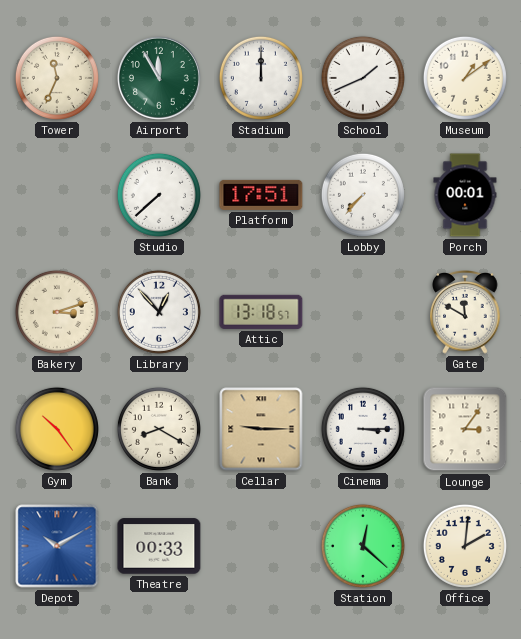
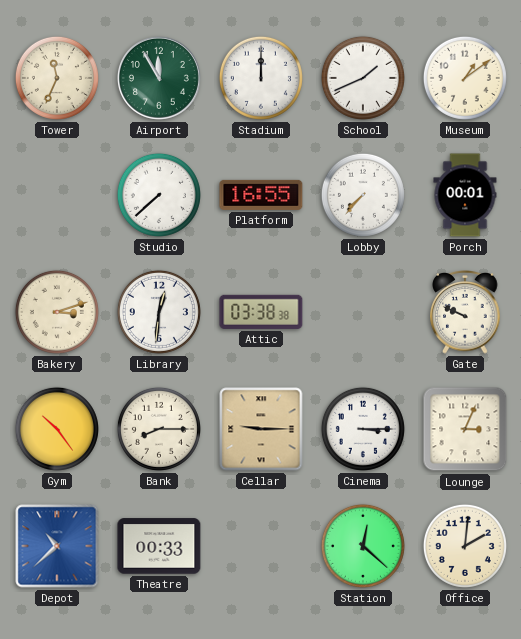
Platform: 17:51 -> 16:55
Library: 12:53 -> 12:31
Attic: 13:18 -> 03:38
Gate: 11:50 -> 9:49
Bank: 8:20 -> 8:15
Lounge: 3:06 -> 3:04
Depot: 10:10 -> 10:38
